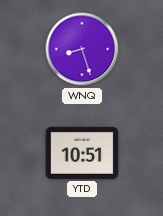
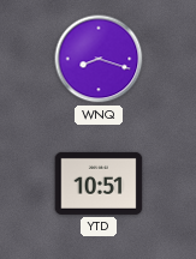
WNQ: 8:27 -> 8:18
